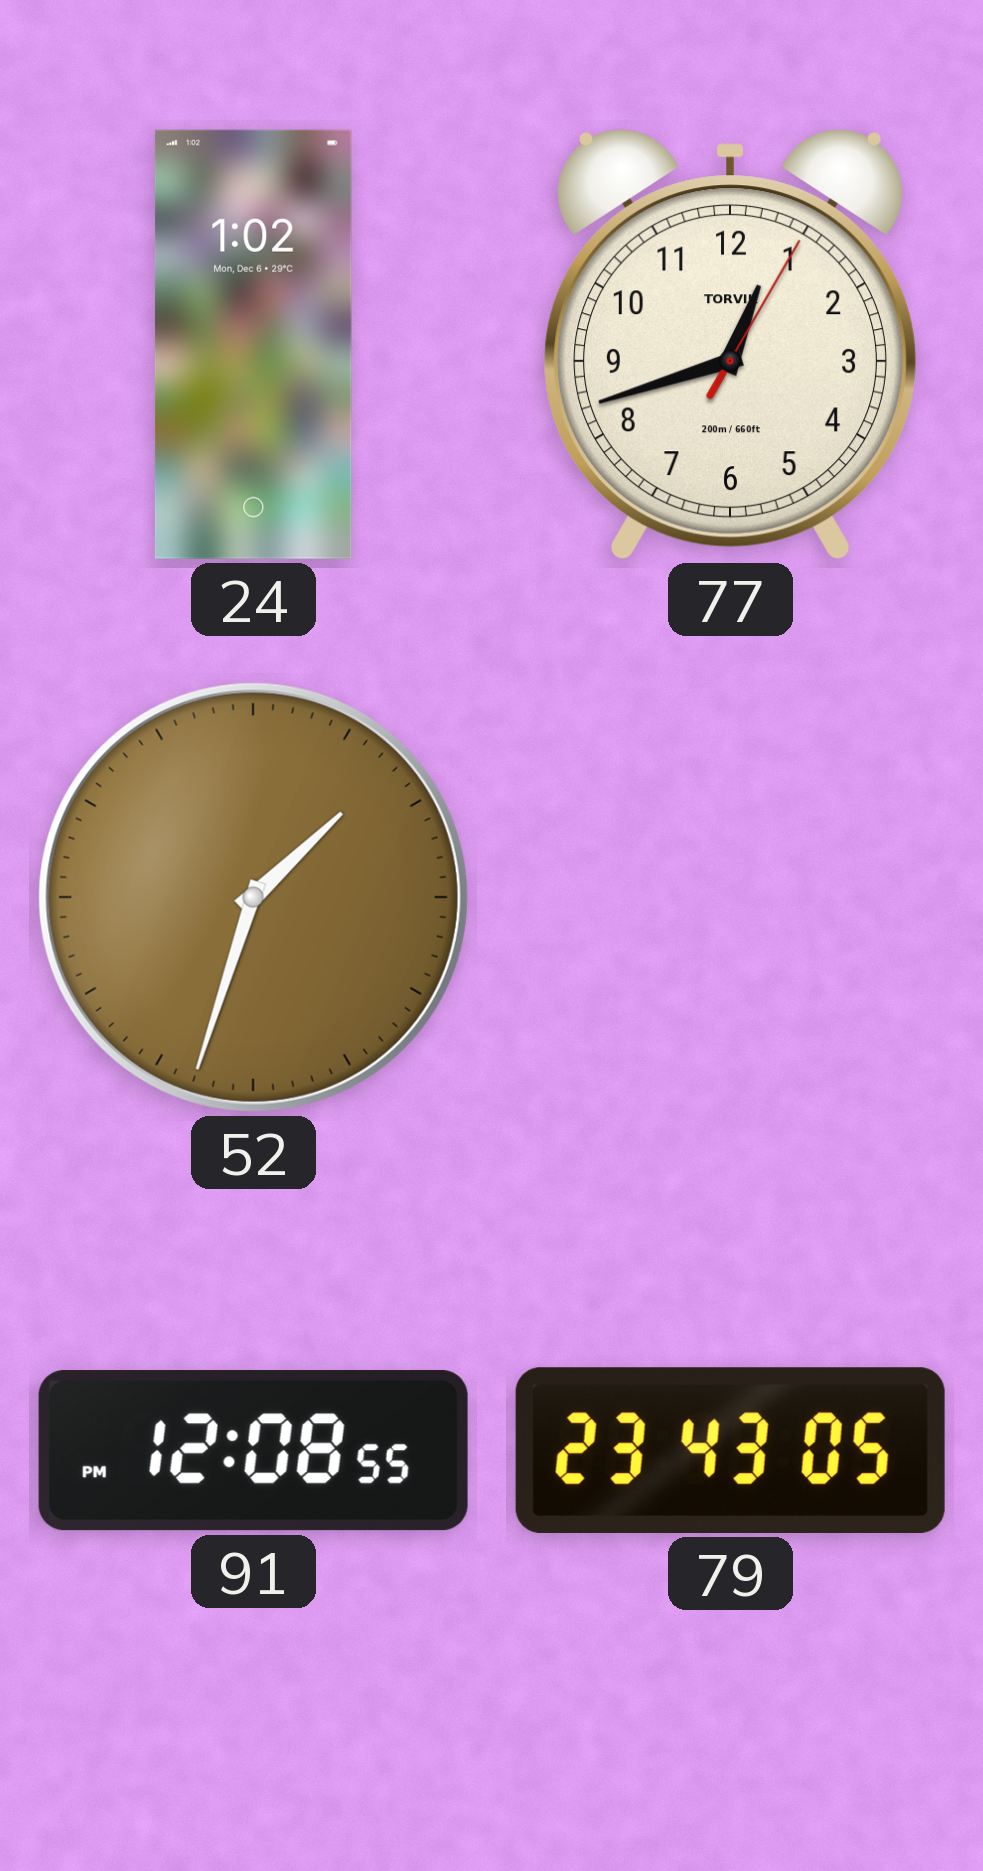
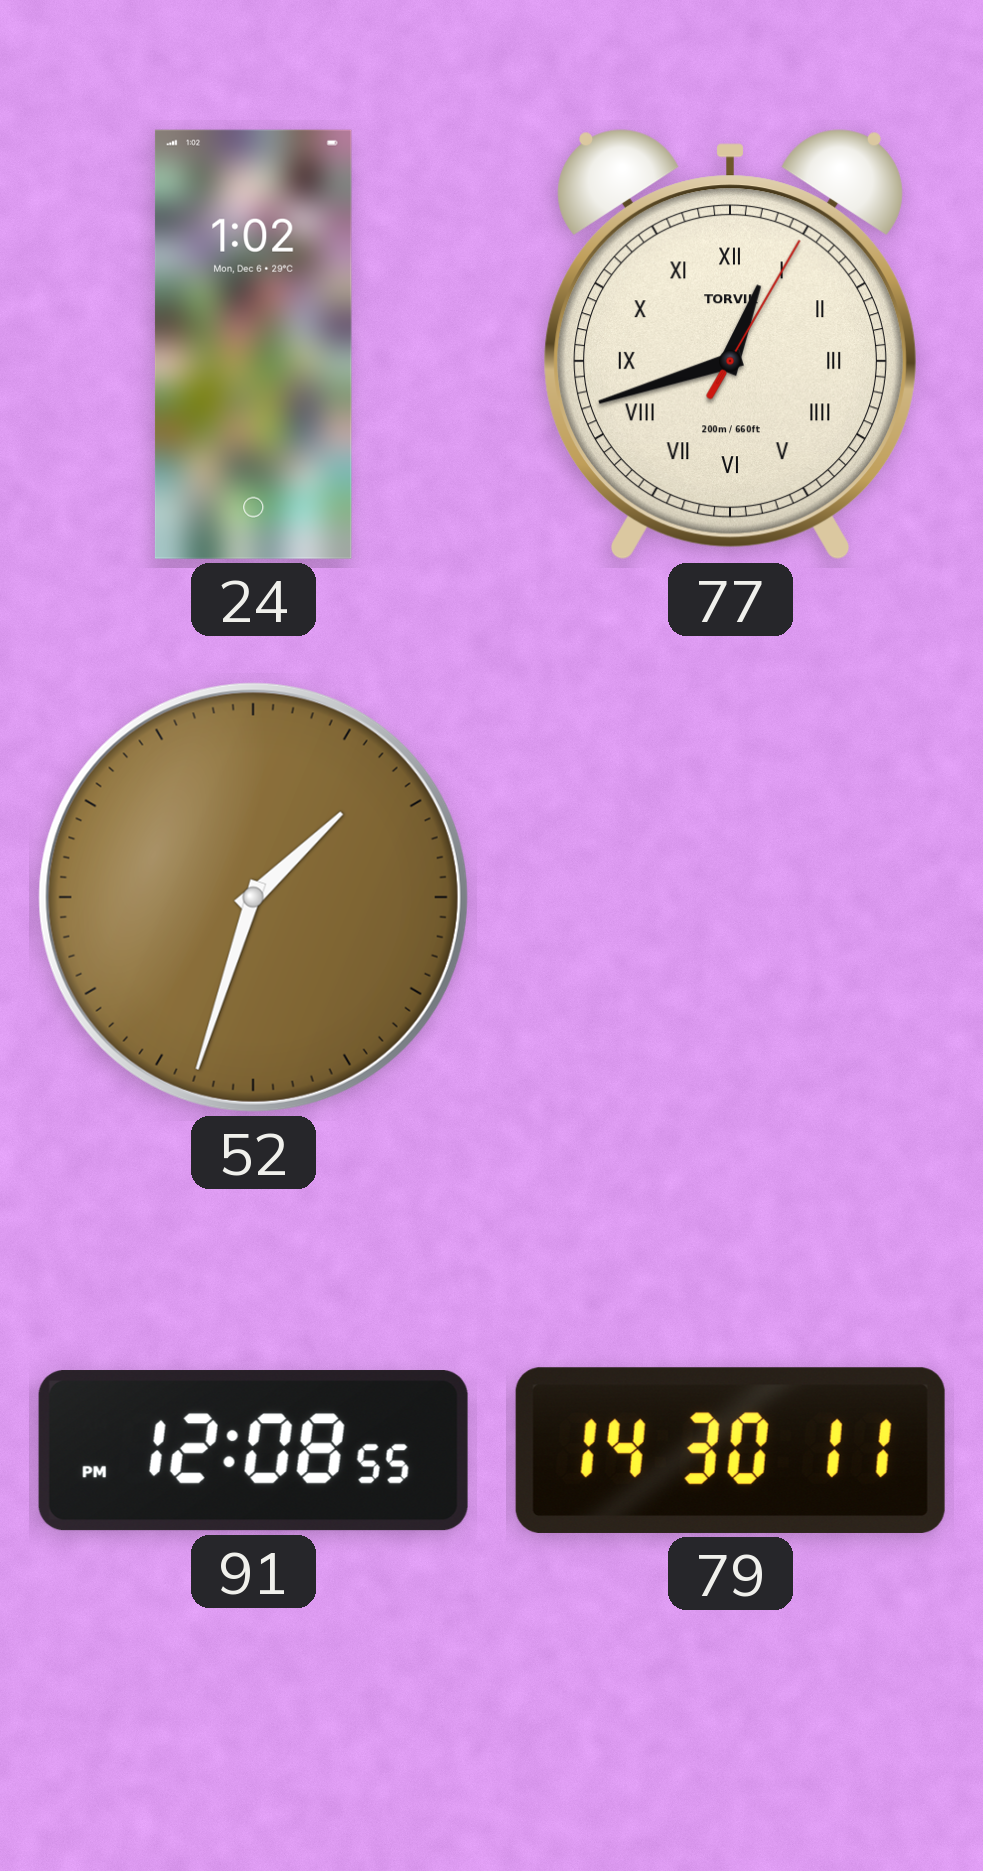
77 numerals: Arabic -> Roman
79: 23:43 -> 14:30
